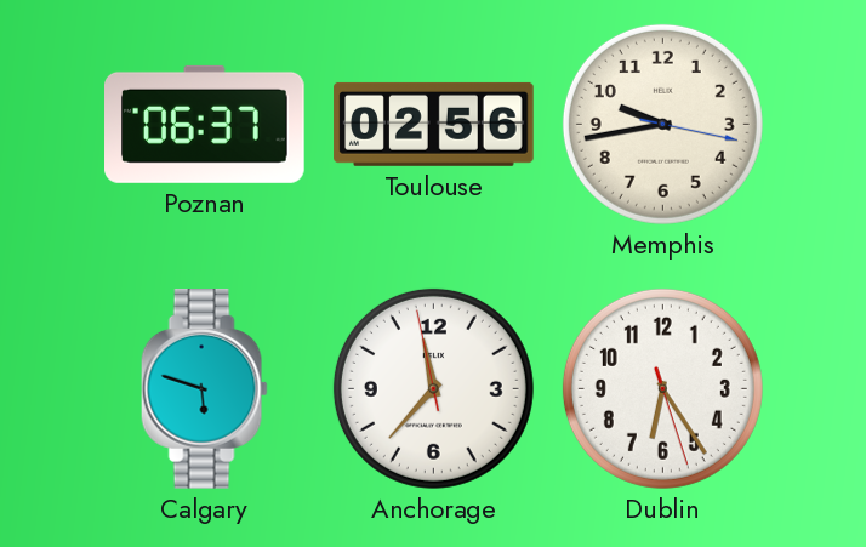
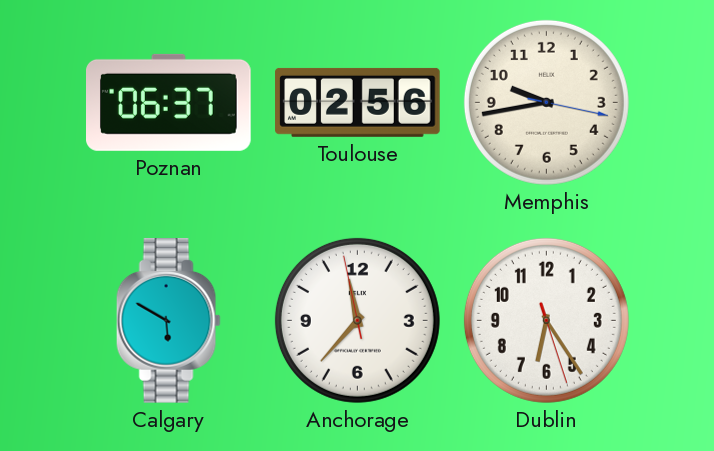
Calgary: 5:48 -> 5:50
